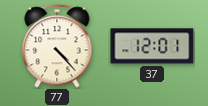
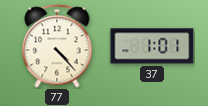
37: 12:01 -> 1:01
